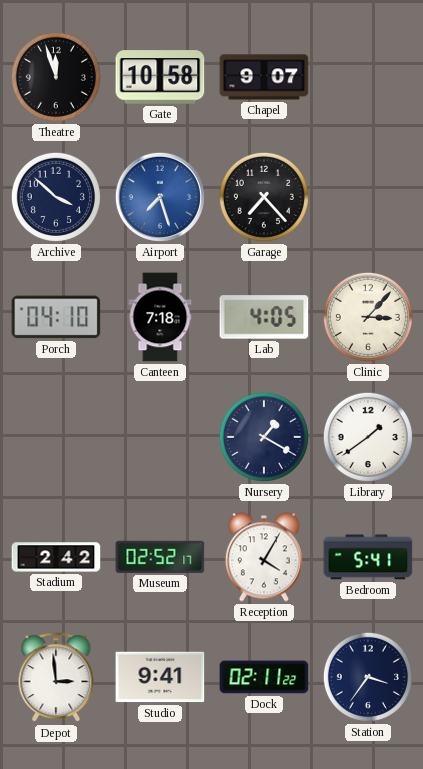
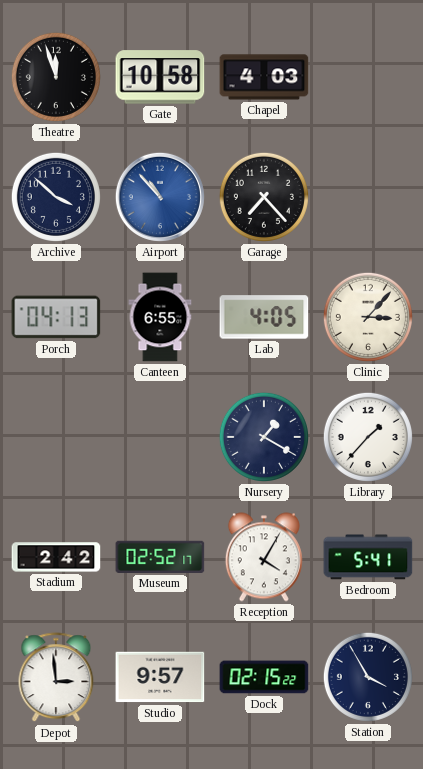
Chapel: 9:07 -> 4:03
Airport: 7:27 -> 10:53
Porch: 04:10 -> 04:13
Canteen: 7:18 -> 6:55
Library: 1:39 -> 1:37
Studio: 9:41 -> 9:57
Dock: 02:11 -> 02:15
Station: 3:36 -> 3:55
